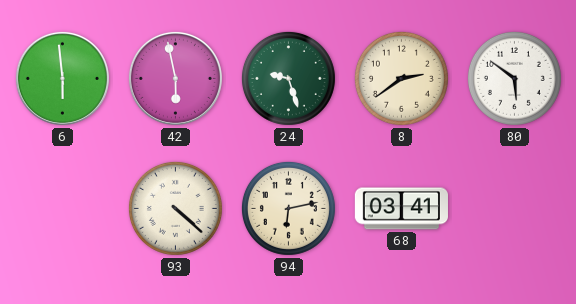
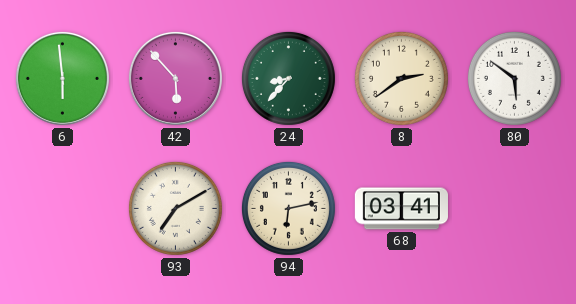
42: 5:58 -> 5:53
24: 9:27 -> 8:37
93: 4:22 -> 7:10
